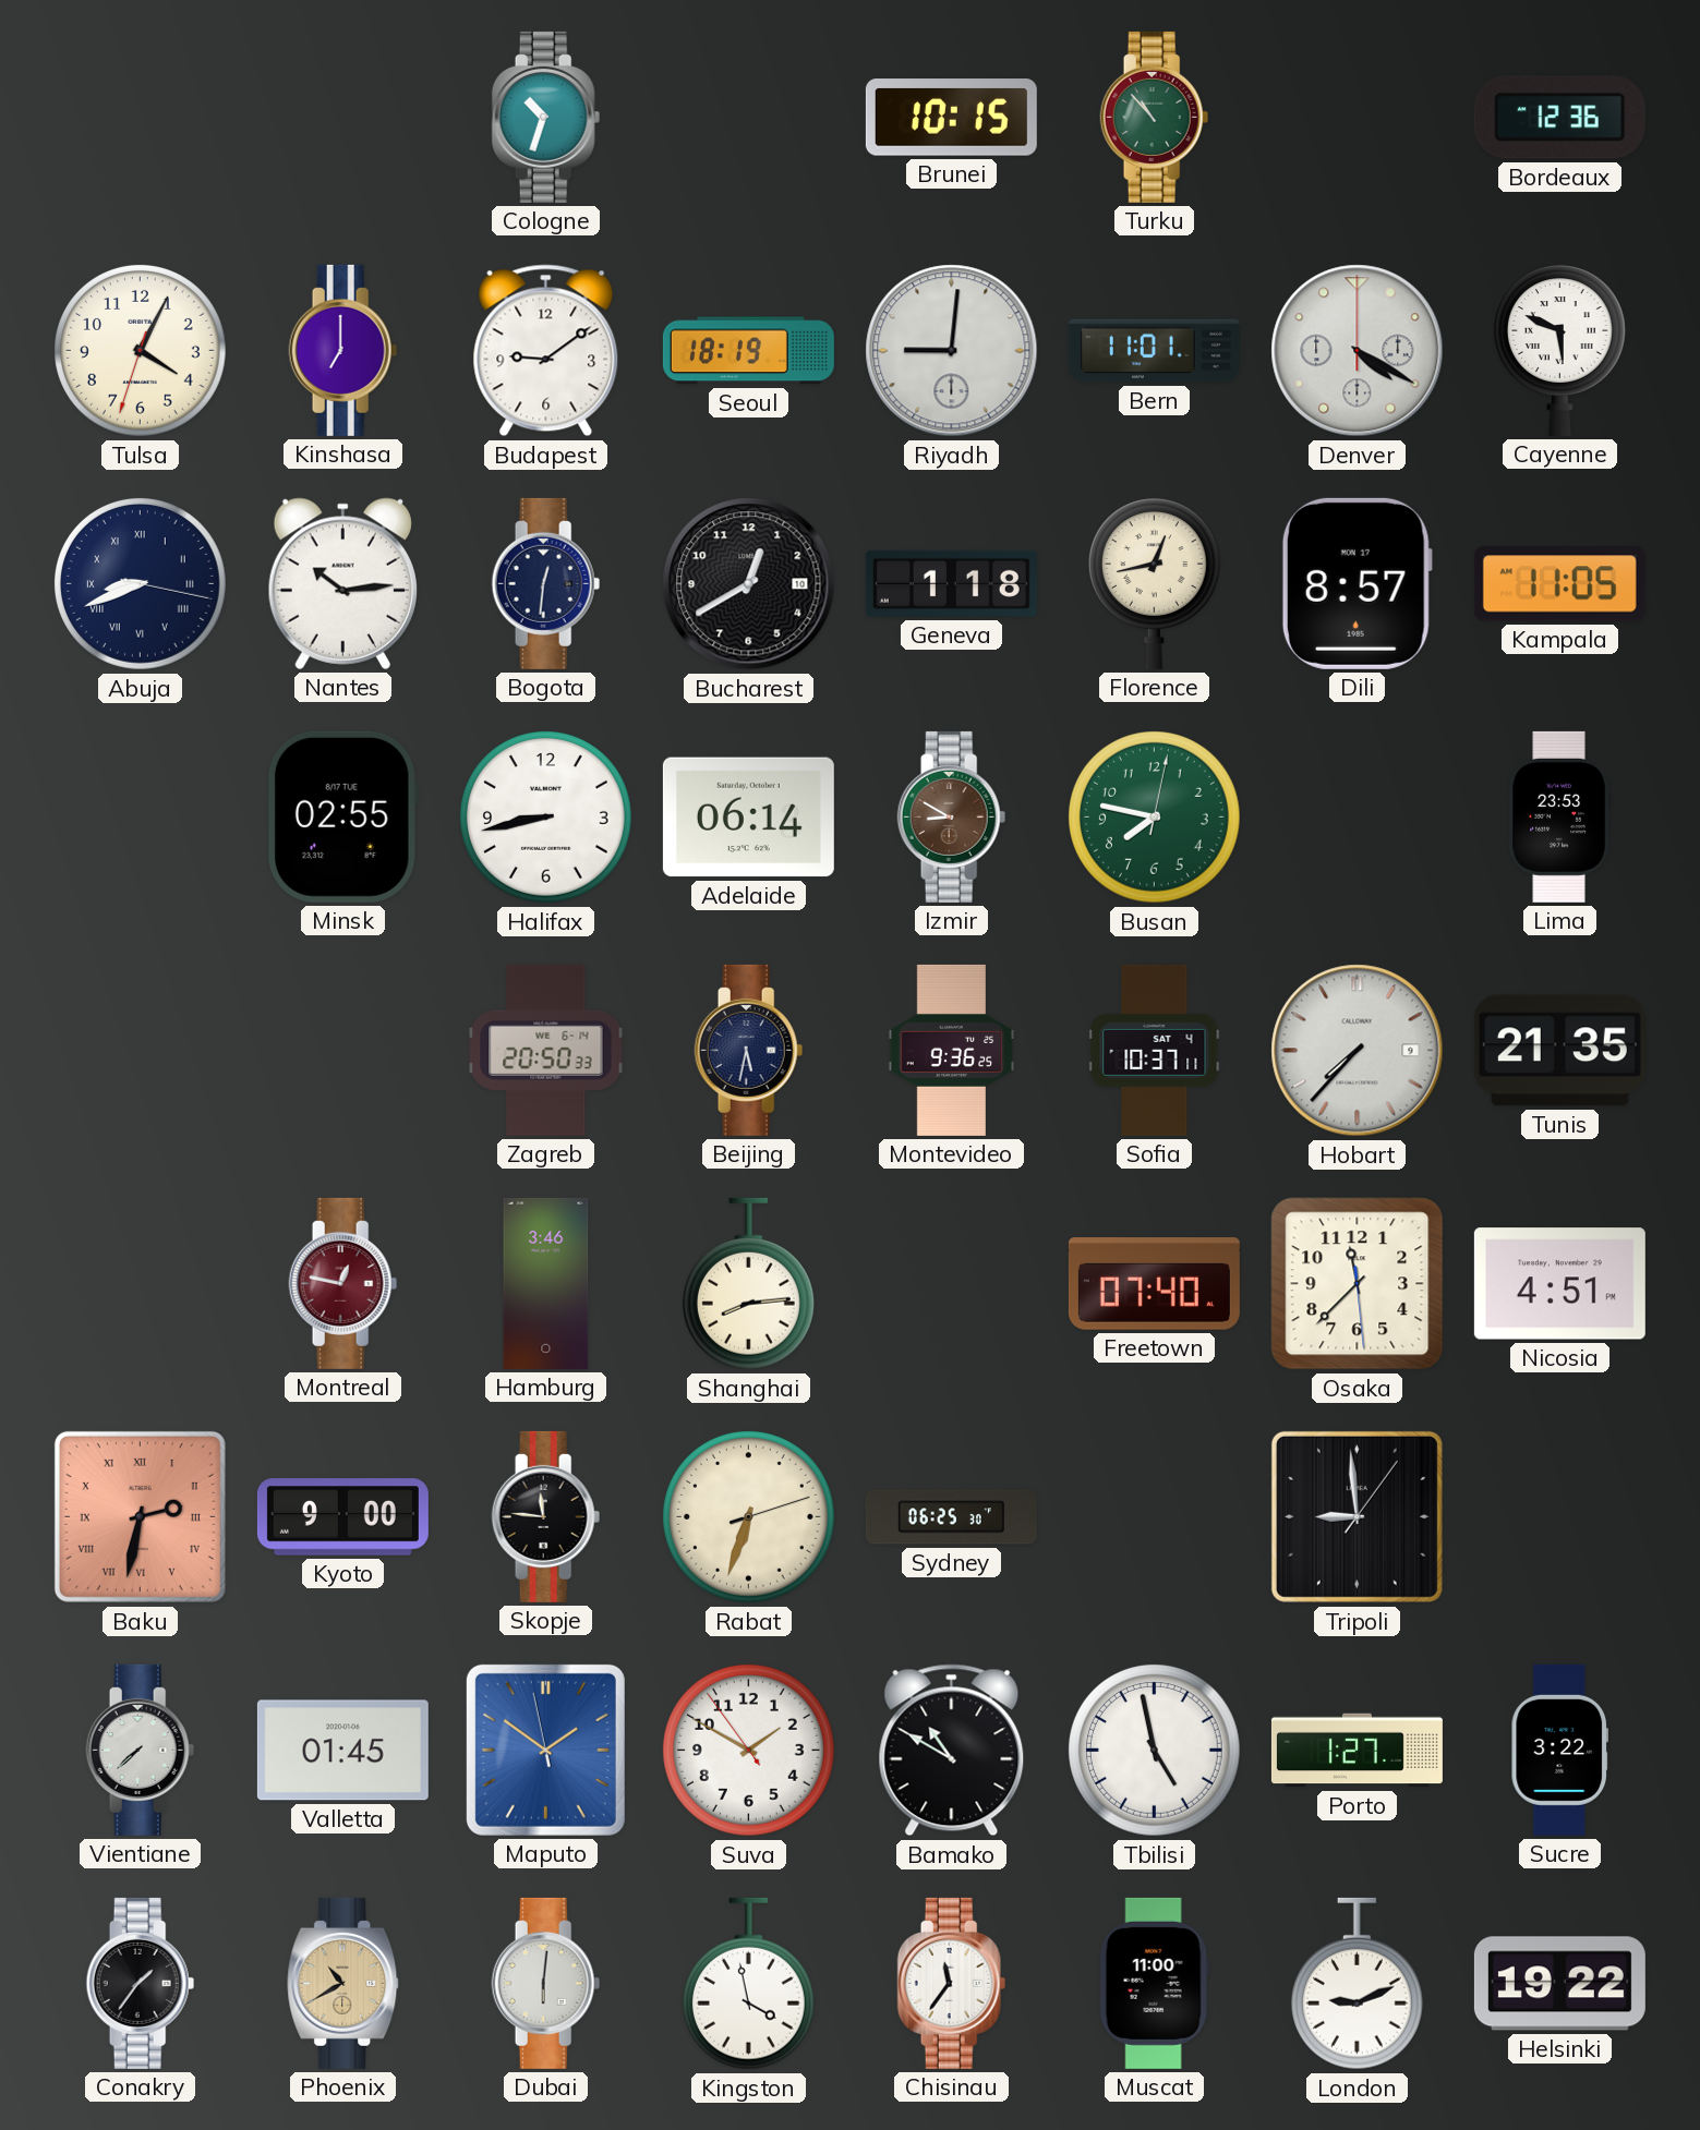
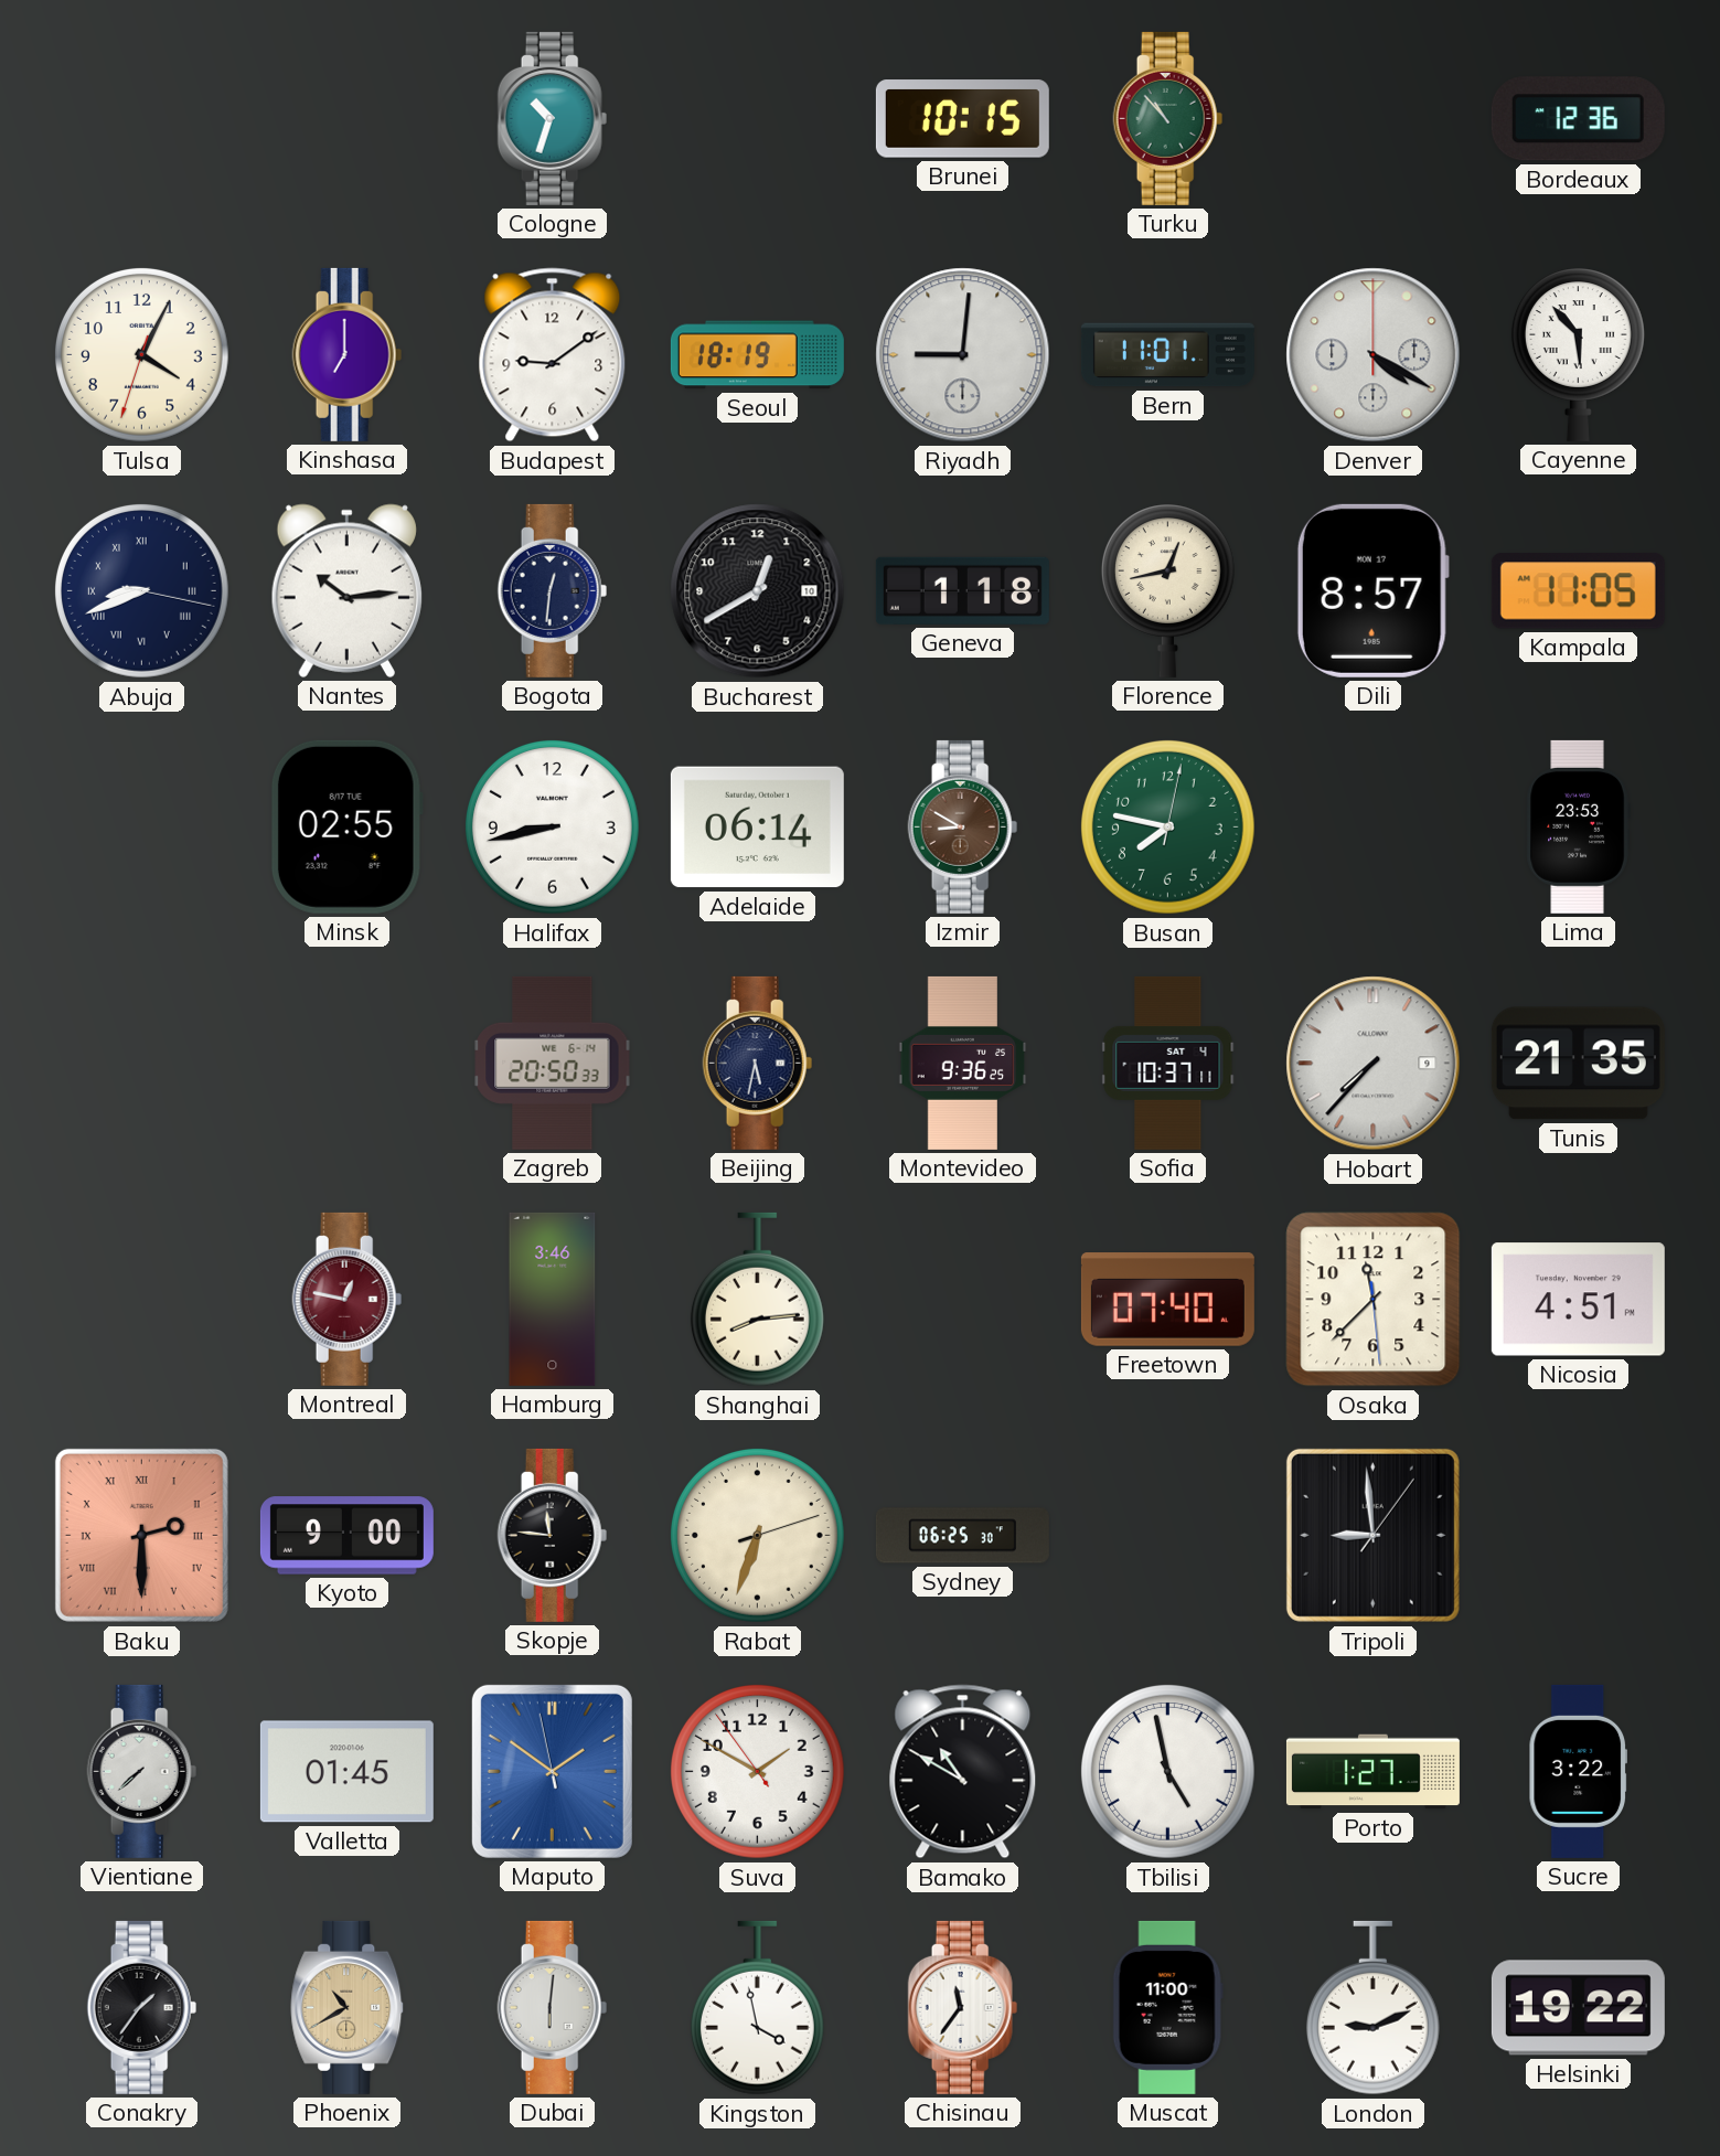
Cayenne: 5:49 -> 5:53
Baku: 2:32 -> 2:30
